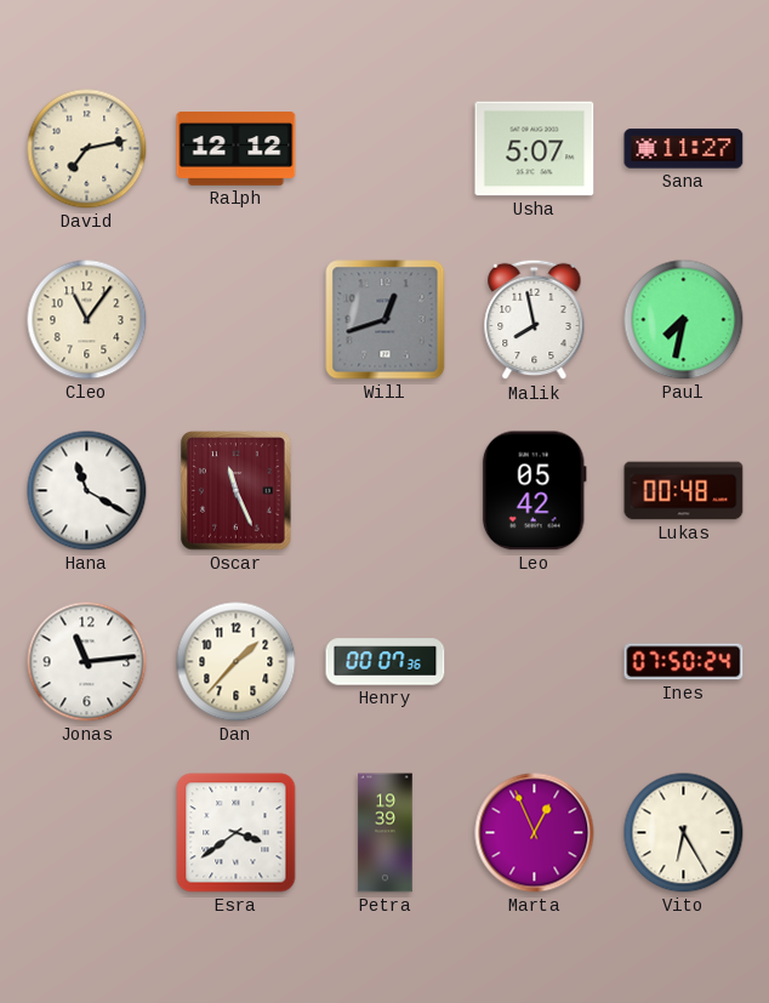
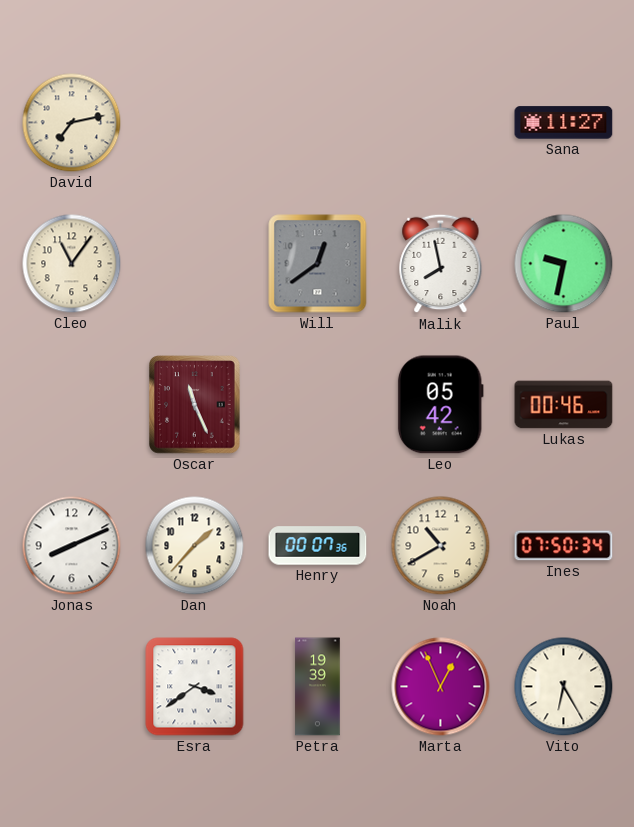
Ralph: 12:12 -> none
Usha: 5:07 -> none
Will: 12:42 -> 12:39
Paul: 7:32 -> 9:32
Hana: 11:20 -> none
Lukas: 00:48 -> 00:46
Jonas: 11:14 -> 8:11
Noah: none -> 10:40
Ines: 07:50:24 -> 07:50:34
